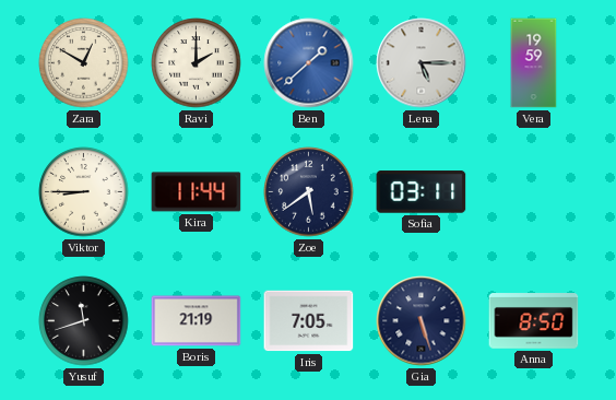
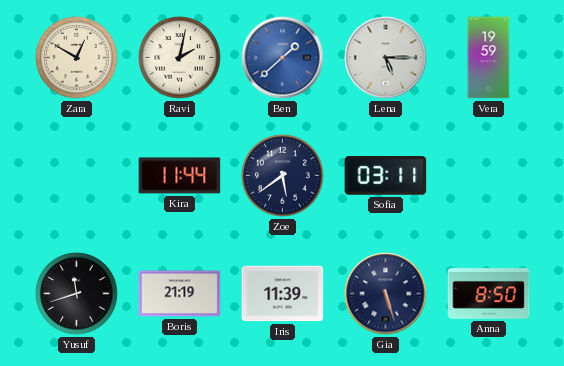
Ravi: 2:00 -> 2:02
Viktor: 8:45 -> none
Iris: 7:05 -> 11:39
